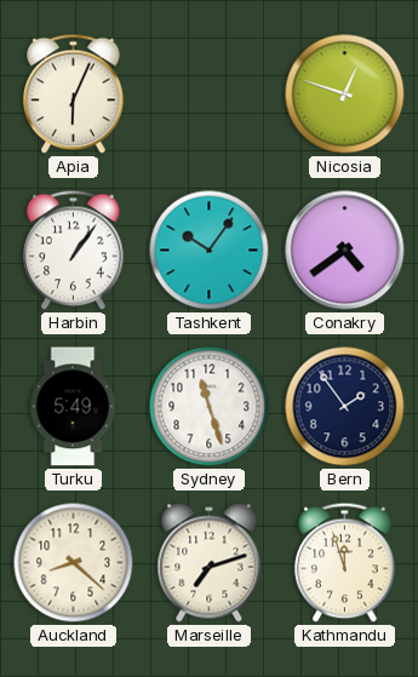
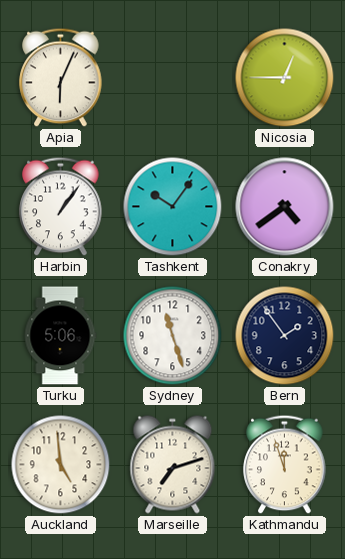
Nicosia: 12:48 -> 12:45
Turku: 5:49 -> 5:06
Auckland: 8:22 -> 4:59
